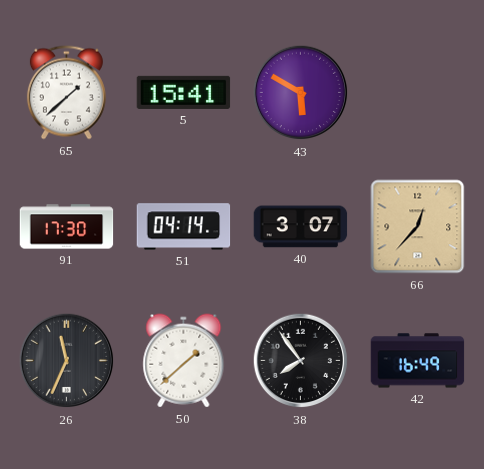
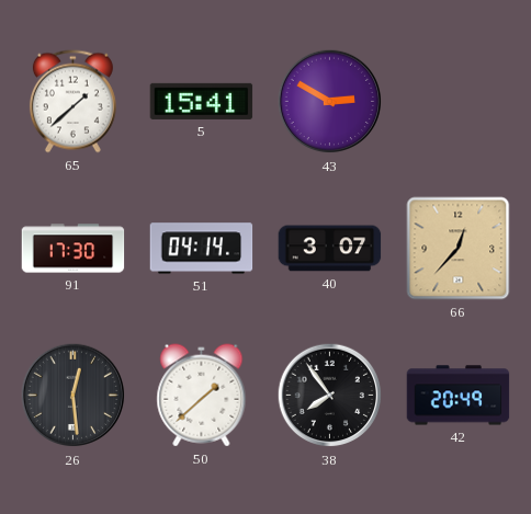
43: 5:50 -> 2:50
26: 11:34 -> 12:29
42: 16:49 -> 20:49
